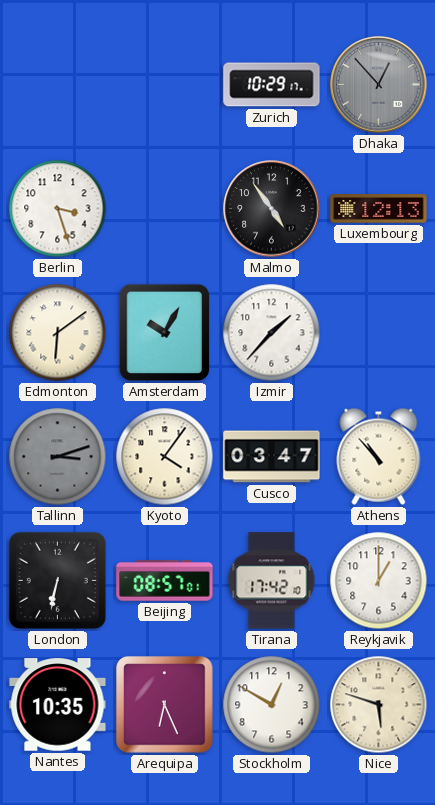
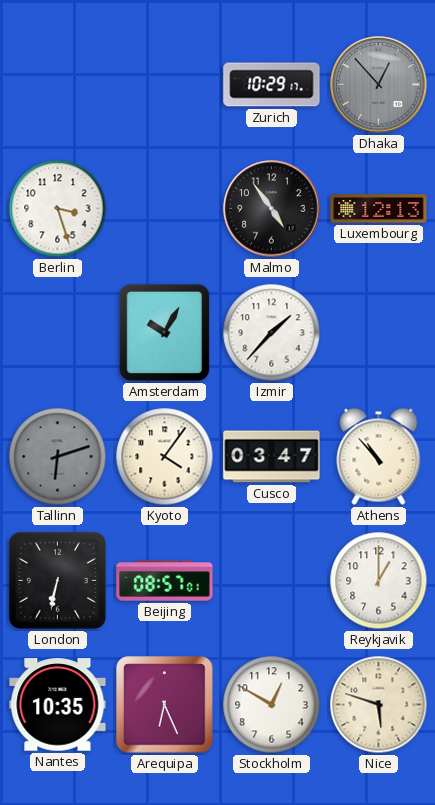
Edmonton: 6:09 -> none
Tallinn: 3:12 -> 6:12
Tirana: 17:42 -> none
